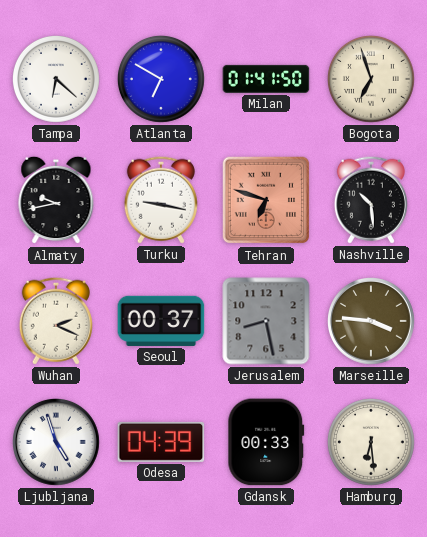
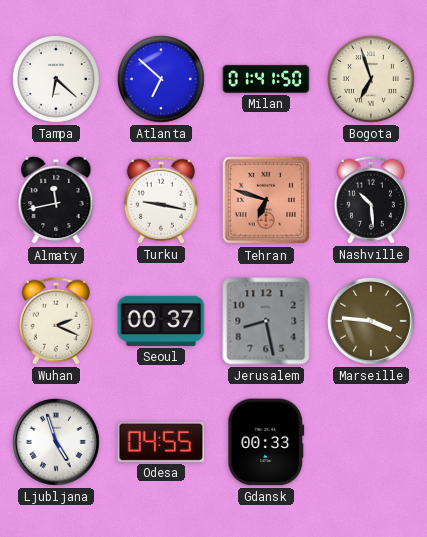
Atlanta: 6:50 -> 6:52
Almaty: 9:43 -> 11:43
Odesa: 04:39 -> 04:55
Hamburg: 6:29 -> none
